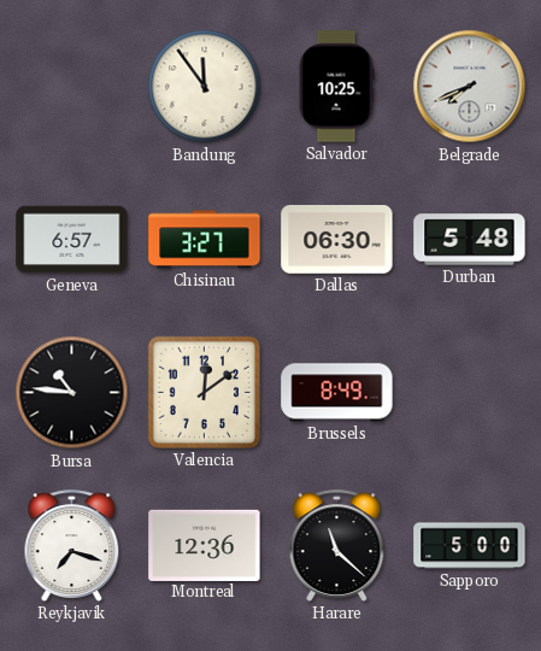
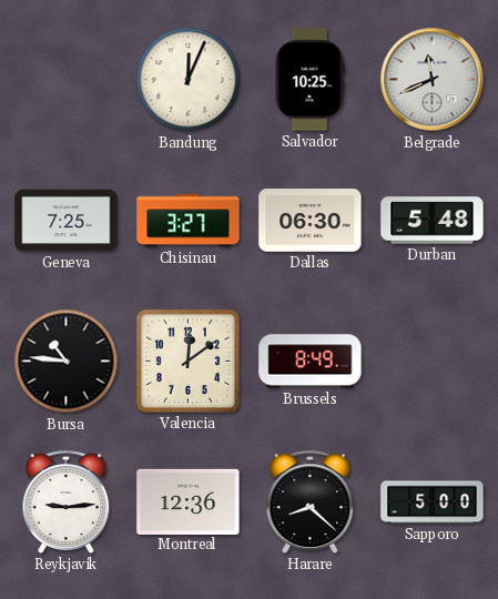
Bandung: 11:54 -> 12:04
Belgrade: 7:41 -> 11:41
Geneva: 6:57 -> 7:25
Reykjavik: 7:18 -> 9:14
Harare: 11:22 -> 8:22
